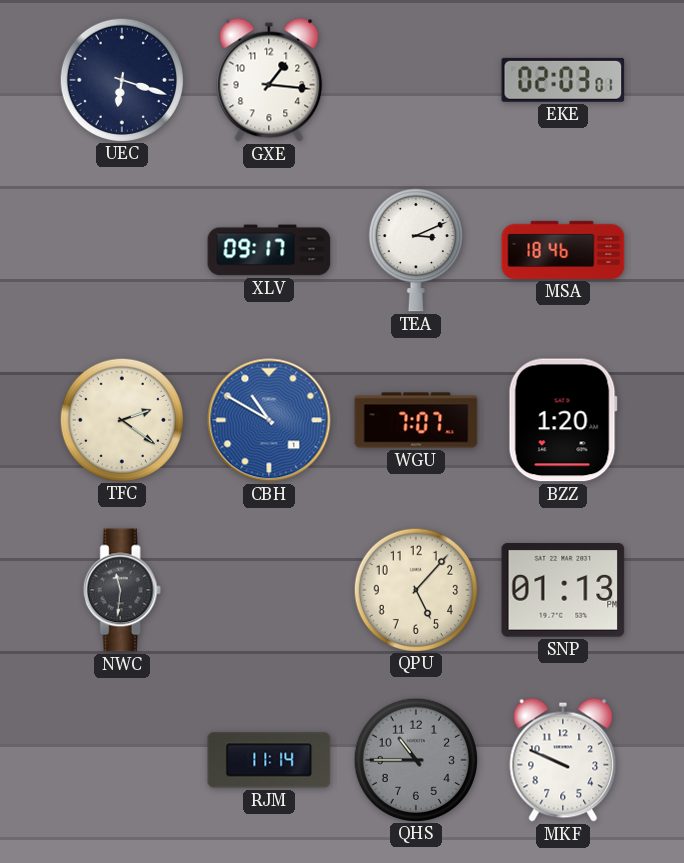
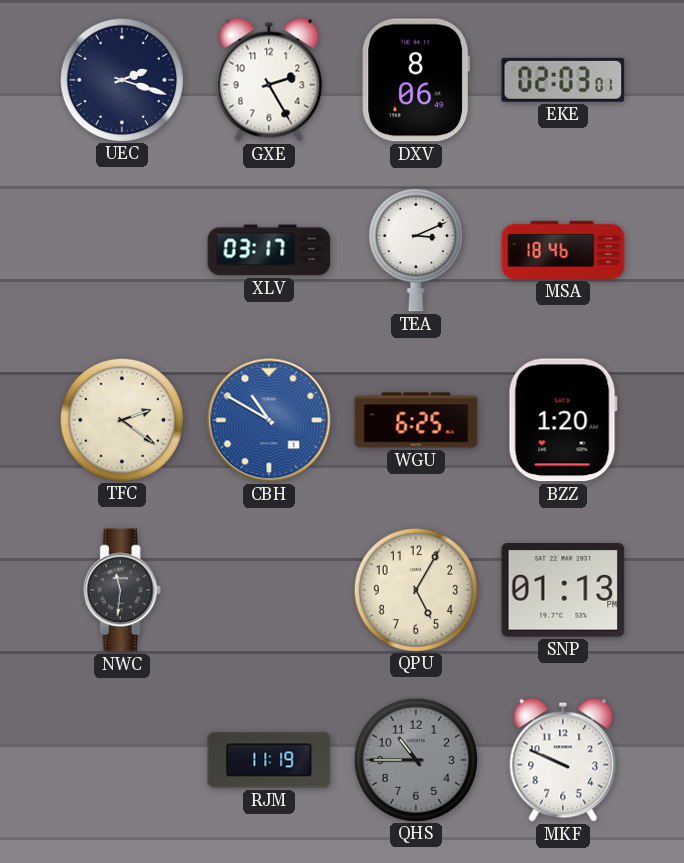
UEC: 6:18 -> 2:18
GXE: 1:16 -> 2:25
DXV: none -> 8:06
XLV: 09:17 -> 03:17
WGU: 7:07 -> 6:25
QPU: 5:07 -> 5:05
RJM: 11:14 -> 11:19
